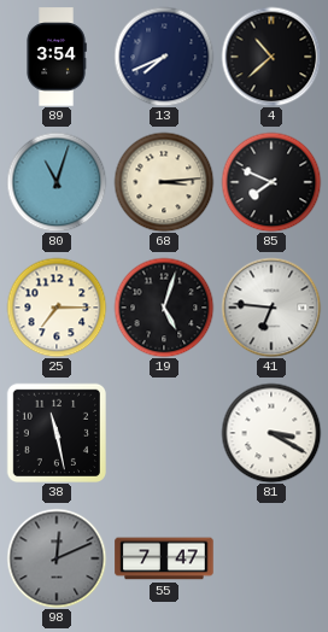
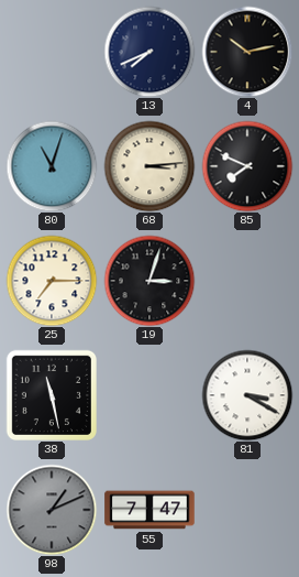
89: 3:54 -> none
4: 10:38 -> 10:13
19: 5:03 -> 3:03
41: 6:46 -> none
98: 12:11 -> 1:11
